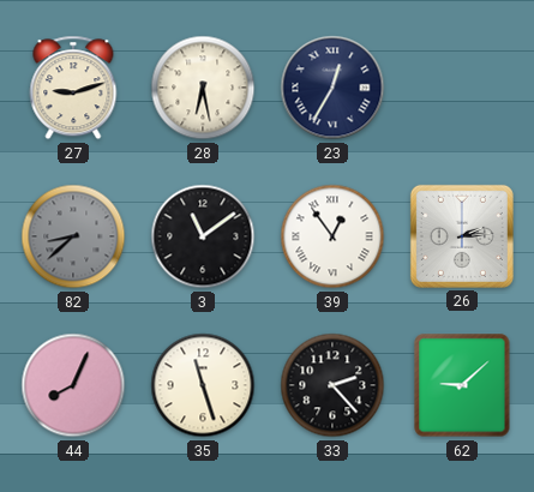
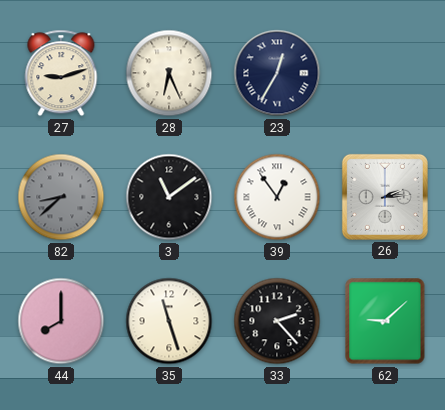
28: 6:28 -> 6:26
44: 8:04 -> 8:00
